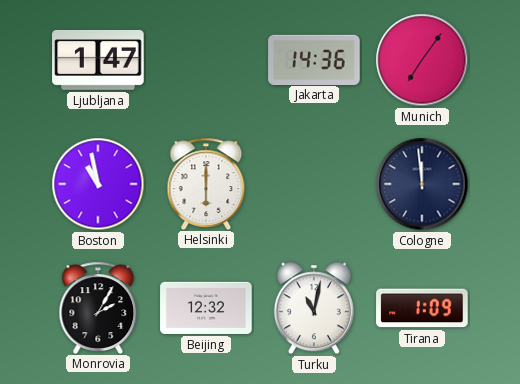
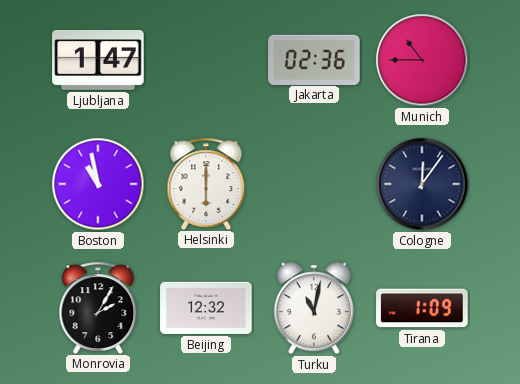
Jakarta: 14:36 -> 02:36
Munich: 7:06 -> 10:45
Cologne: 11:59 -> 12:06
